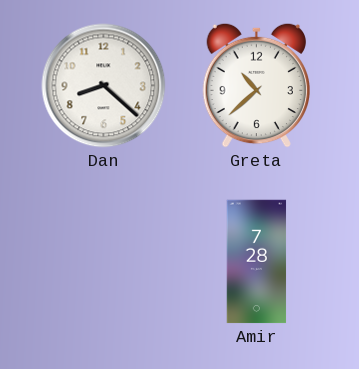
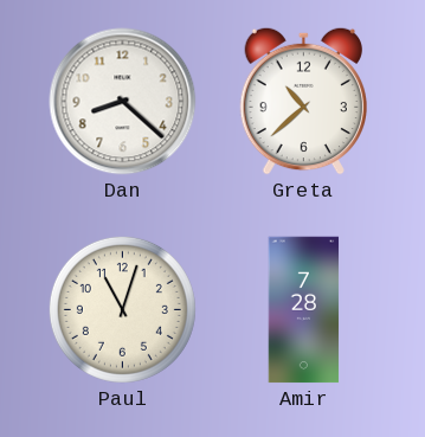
Paul: none -> 11:03
